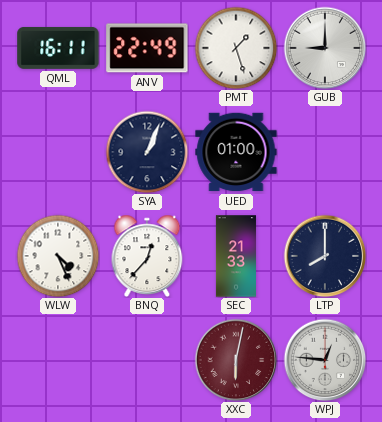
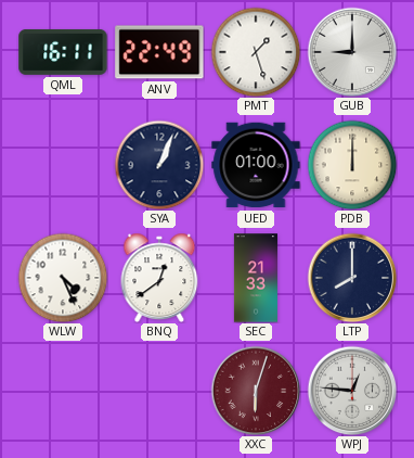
PDB: none -> 12:00
BNQ: 12:37 -> 12:39
XXC: 6:02 -> 6:03
